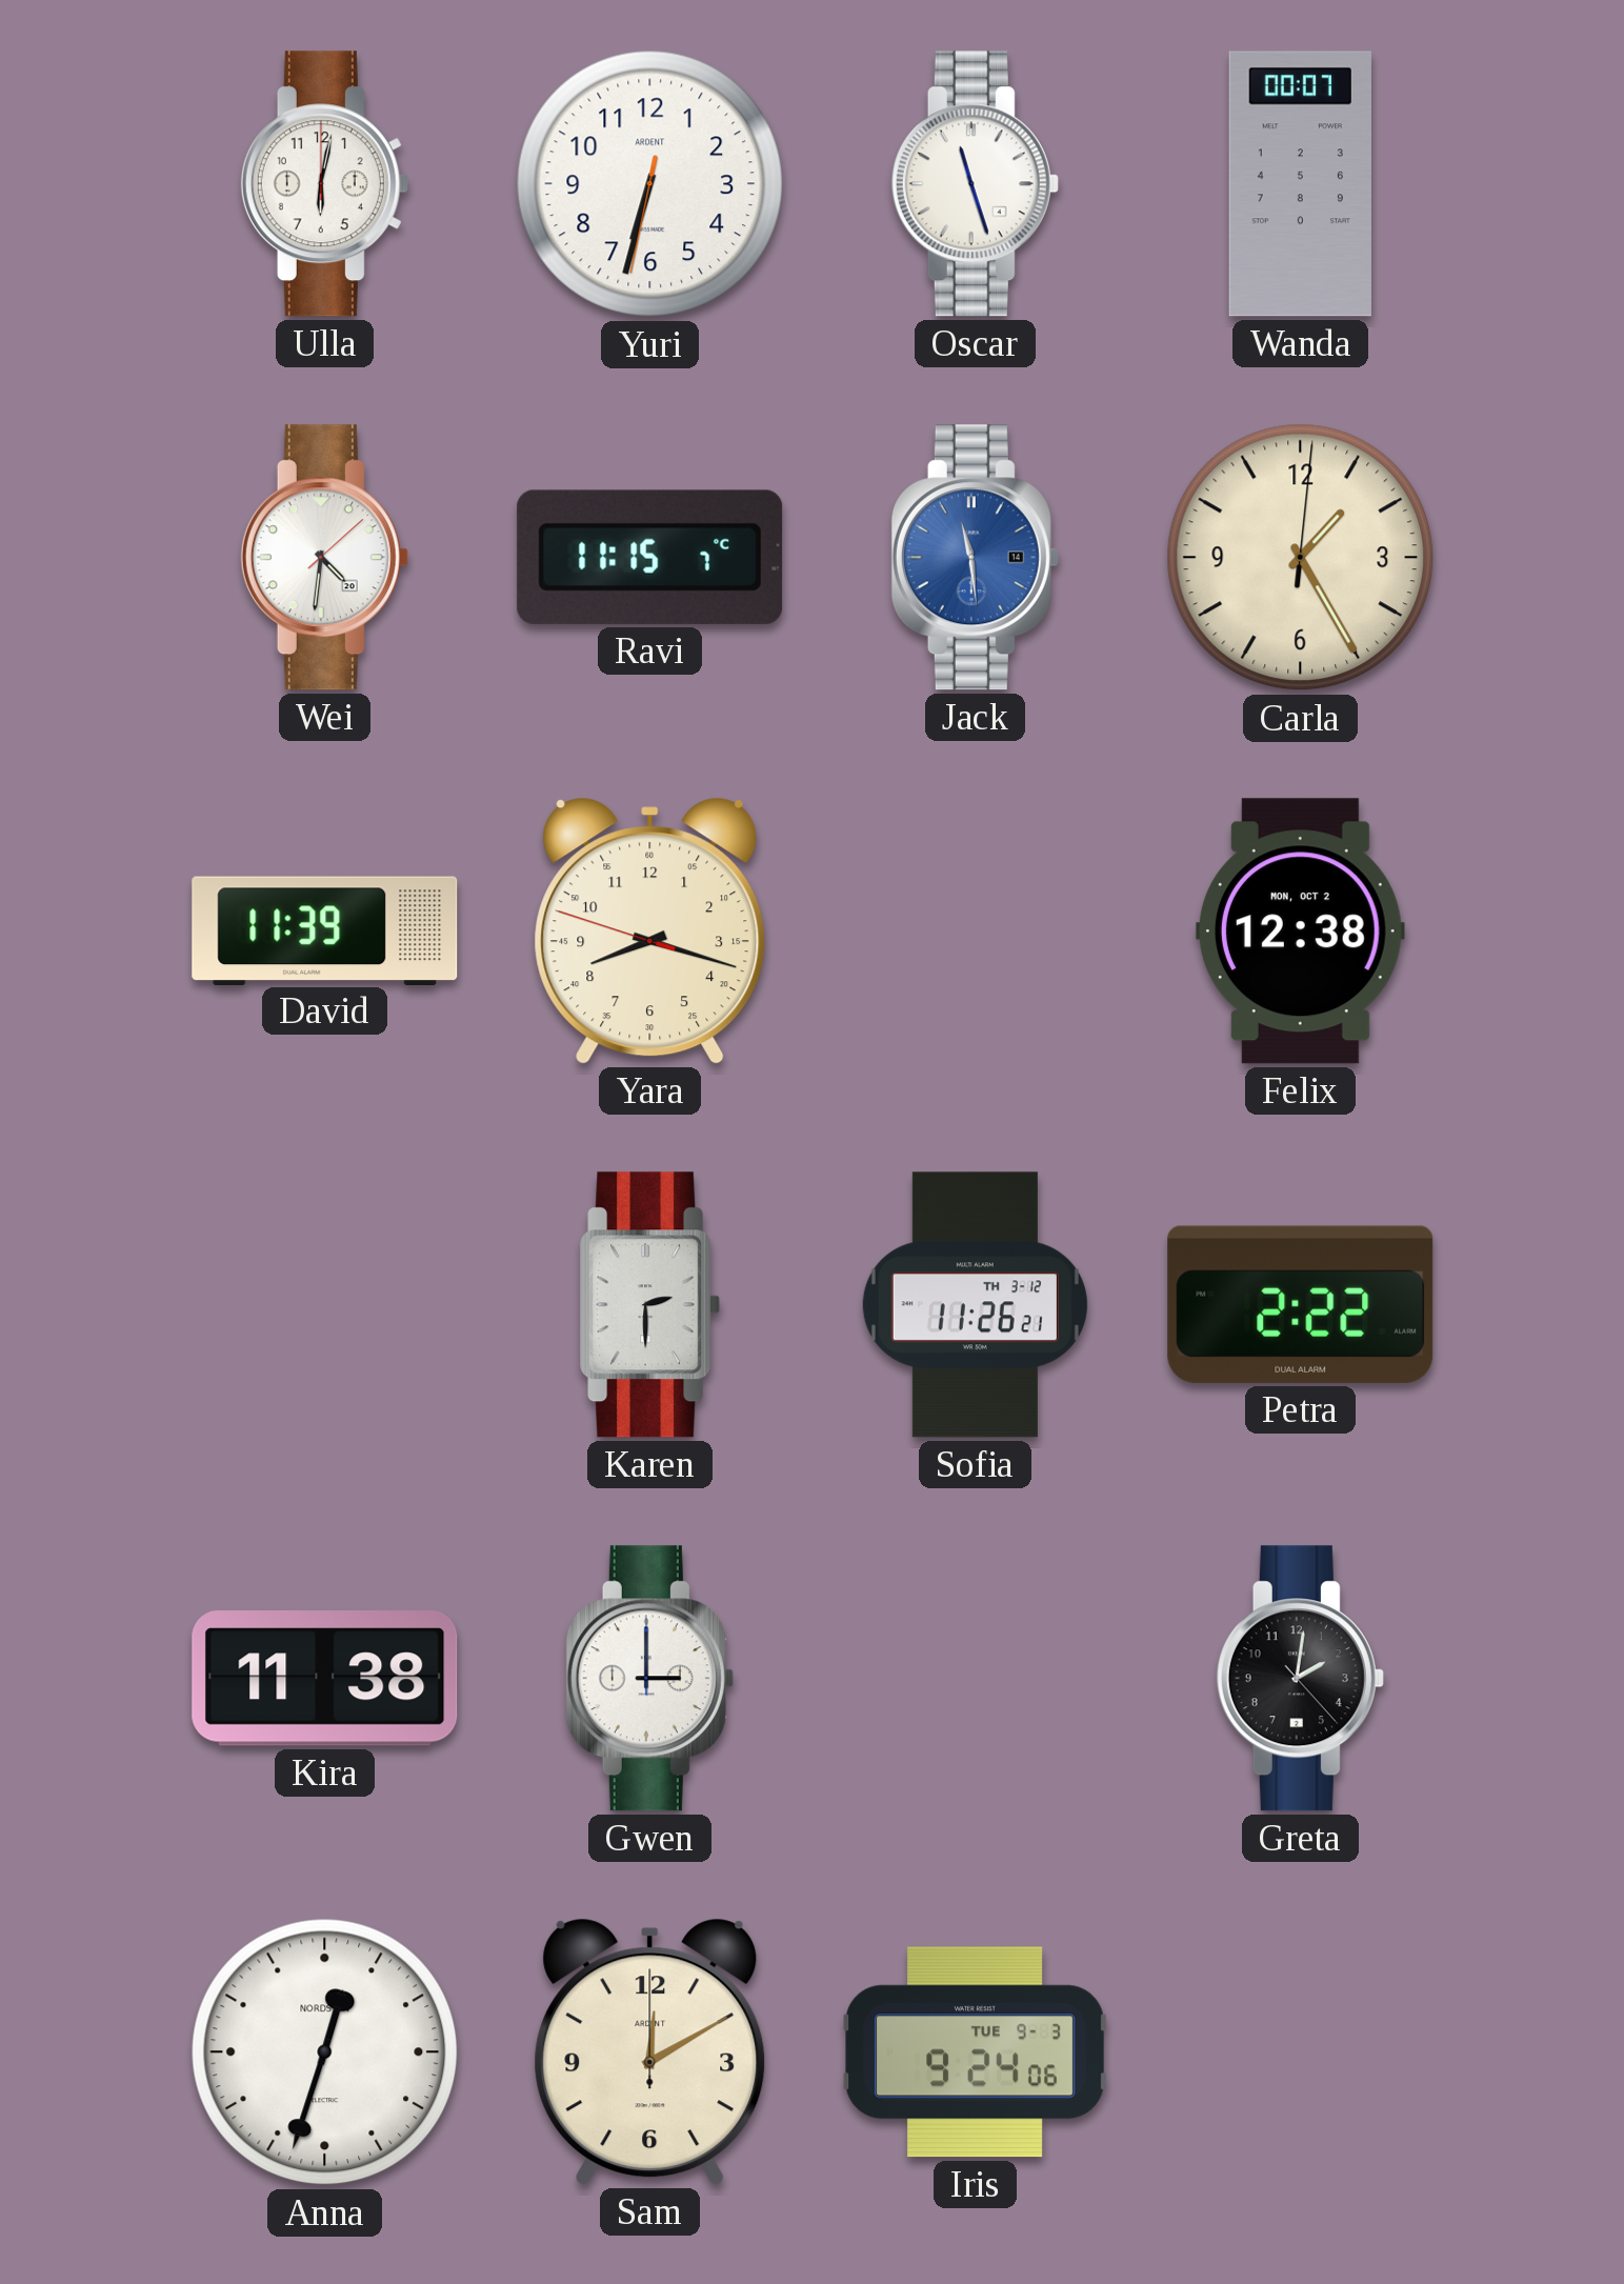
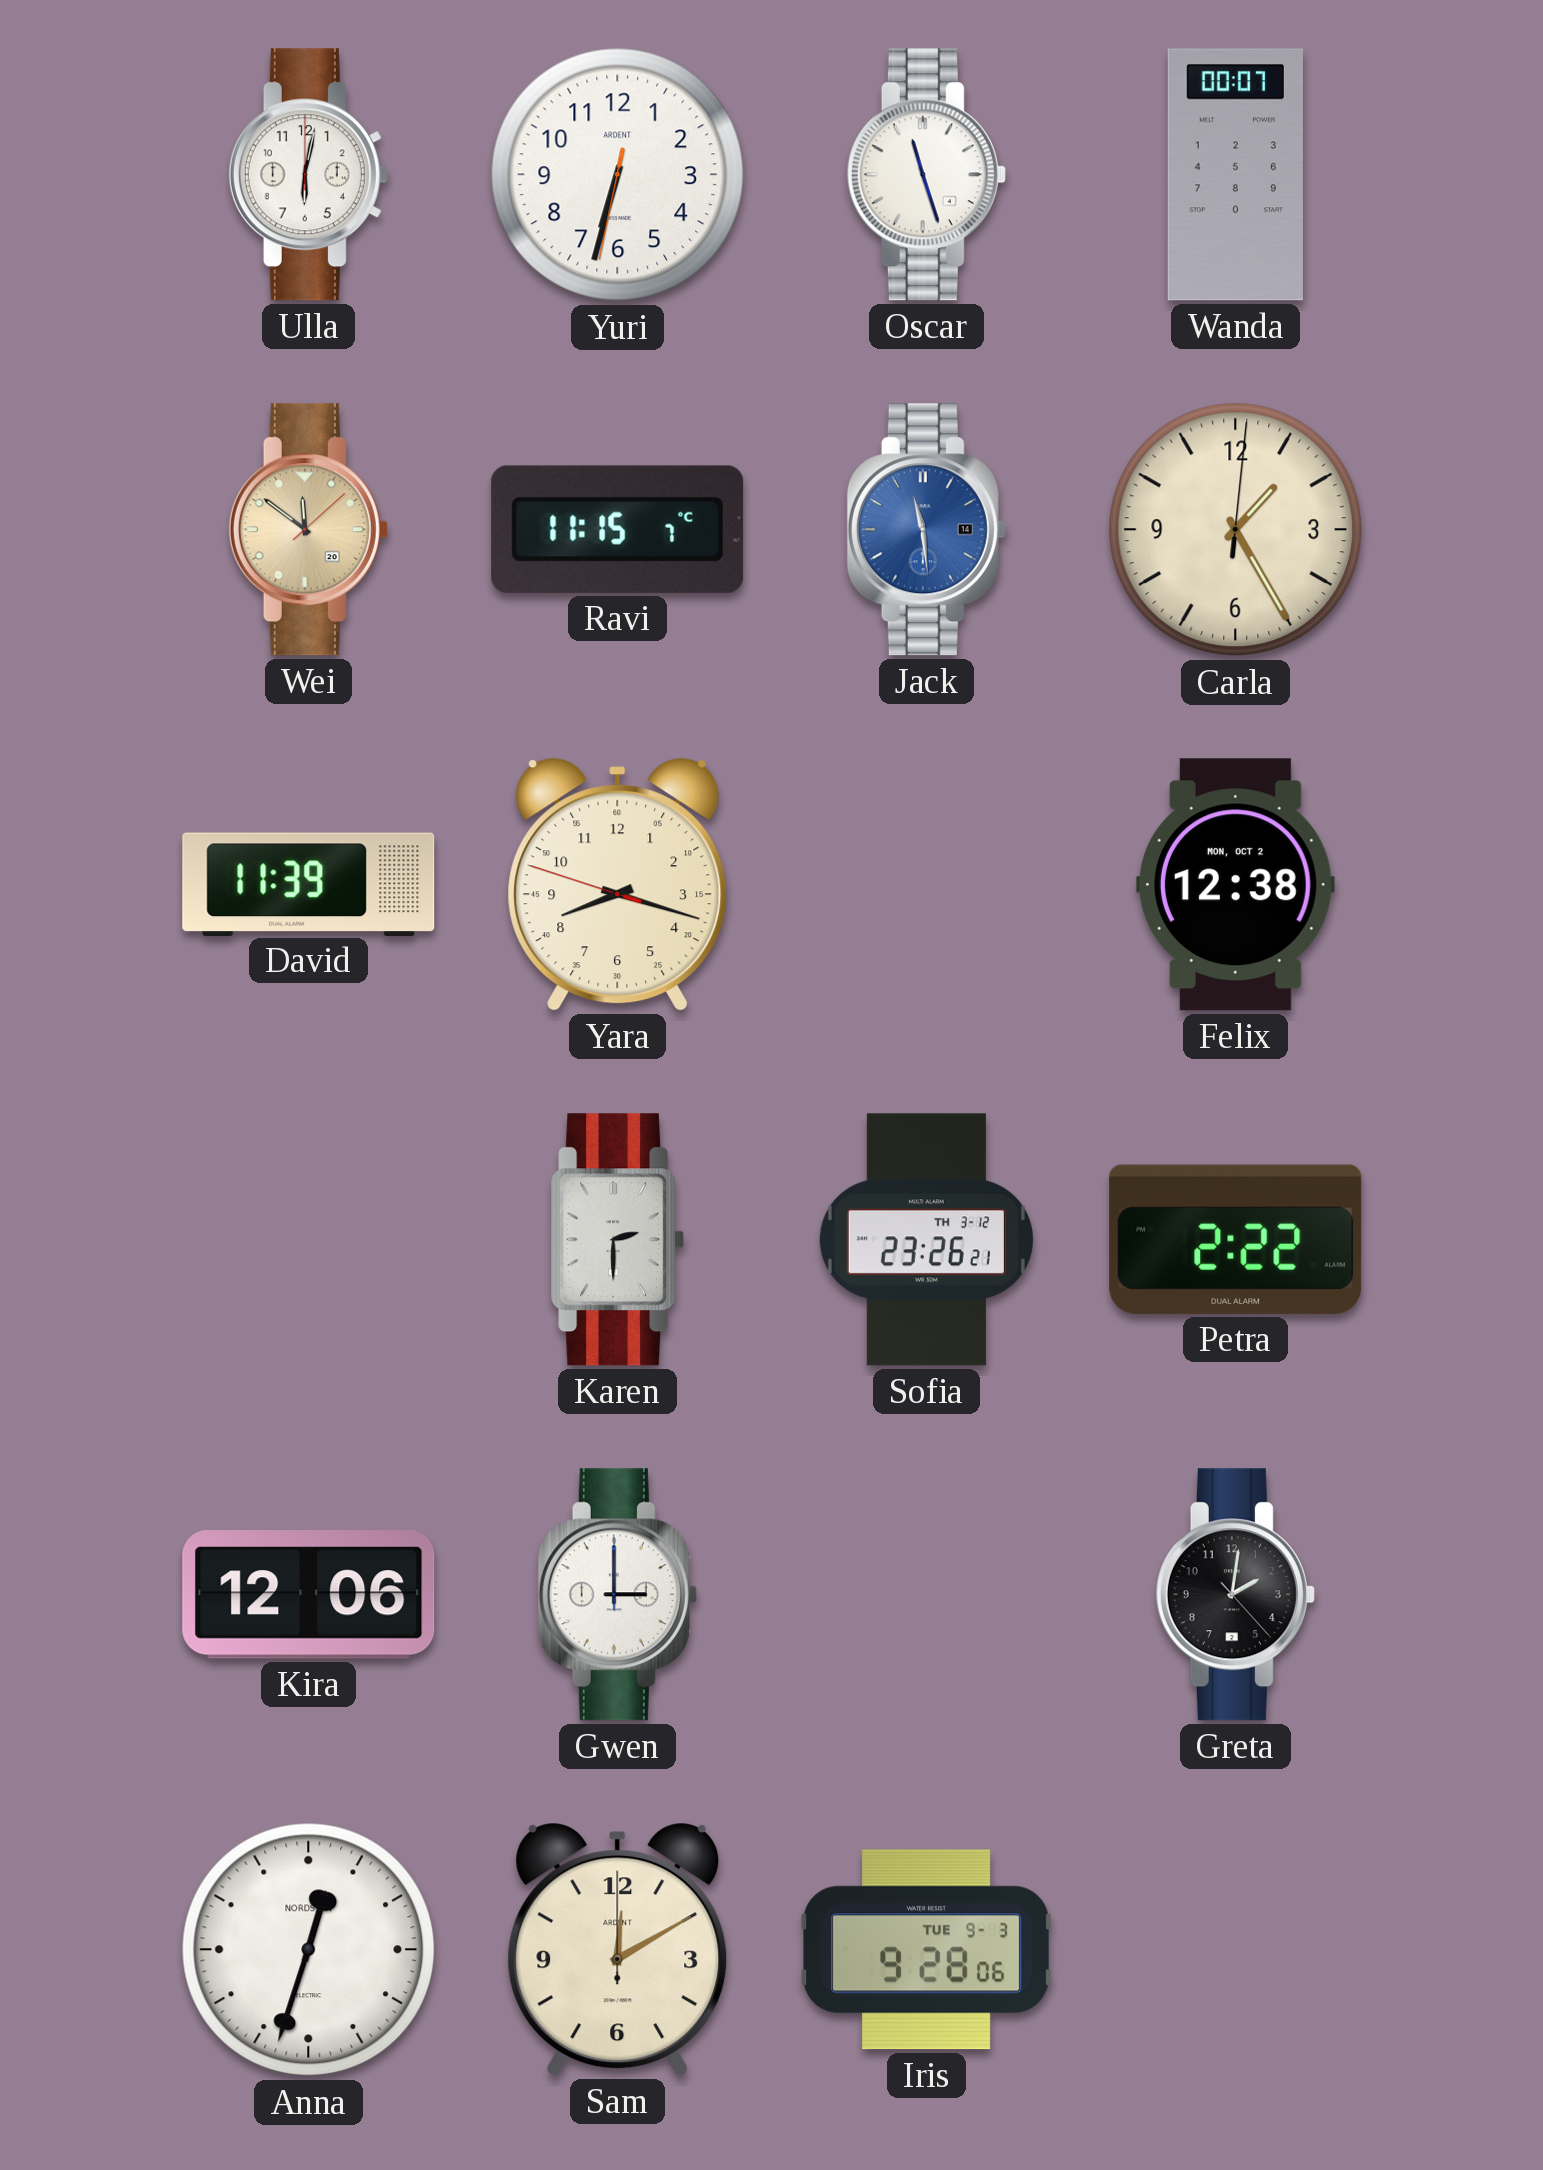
Wei: 4:31 -> 11:51
Wei dial: white -> champagne
Sofia: 11:26 -> 23:26
Kira: 11:38 -> 12:06
Iris: 9:24 -> 9:28
